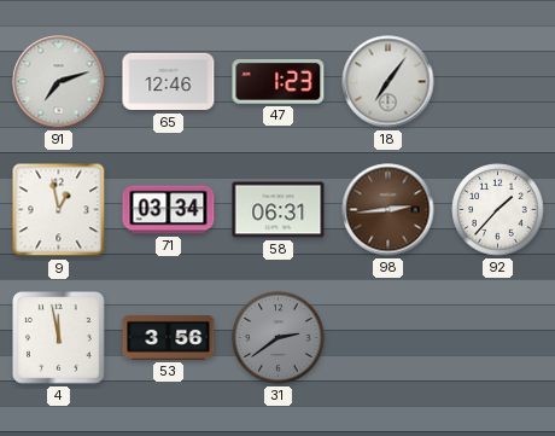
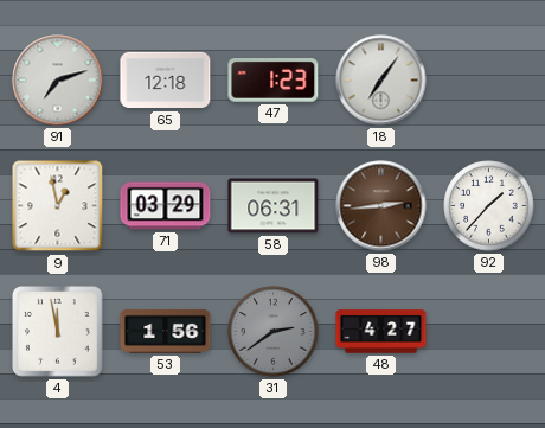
65: 12:46 -> 12:18
71: 03:34 -> 03:29
53: 3:56 -> 1:56
48: none -> 4:27
